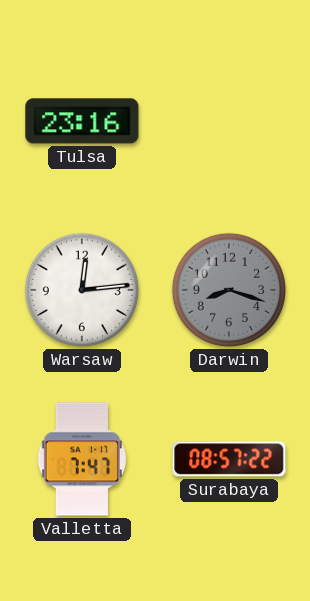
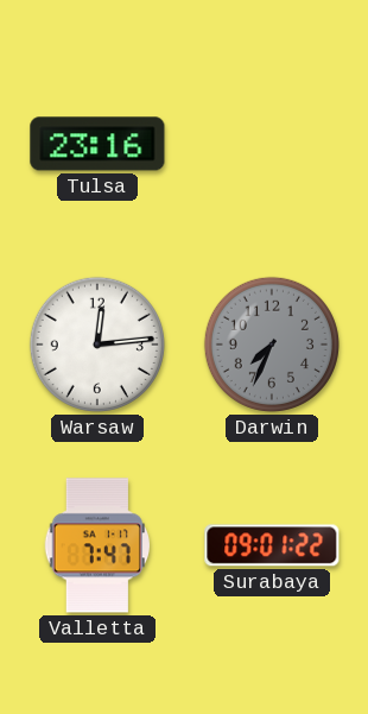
Darwin: 8:18 -> 7:34
Surabaya: 08:57 -> 09:01
